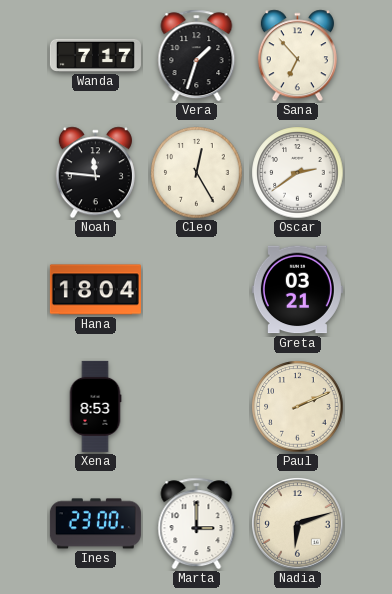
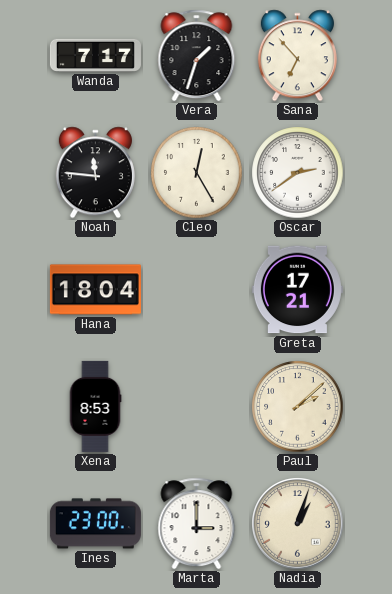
Greta: 03:21 -> 17:21
Paul: 2:11 -> 2:08
Nadia: 6:12 -> 1:03
